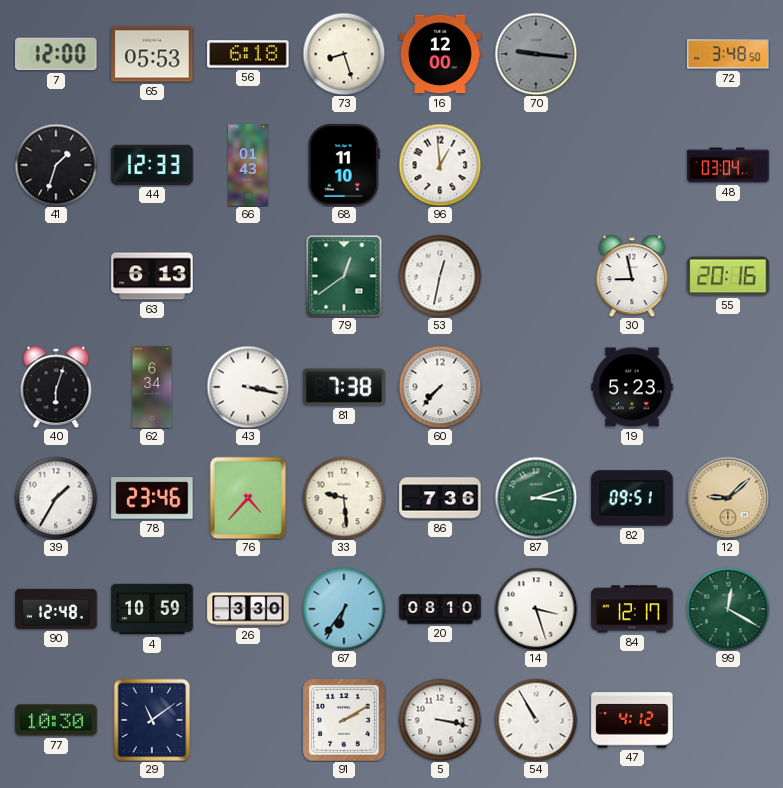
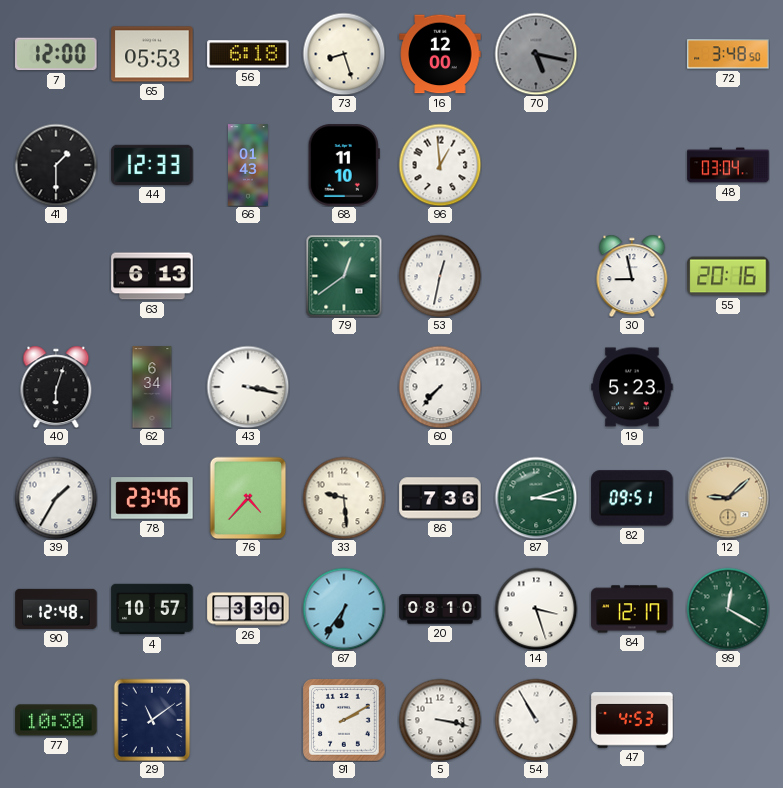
70: 9:16 -> 5:17
41: 1:33 -> 1:30
81: 7:38 -> none
4: 10:59 -> 10:57
47: 4:12 -> 4:53
